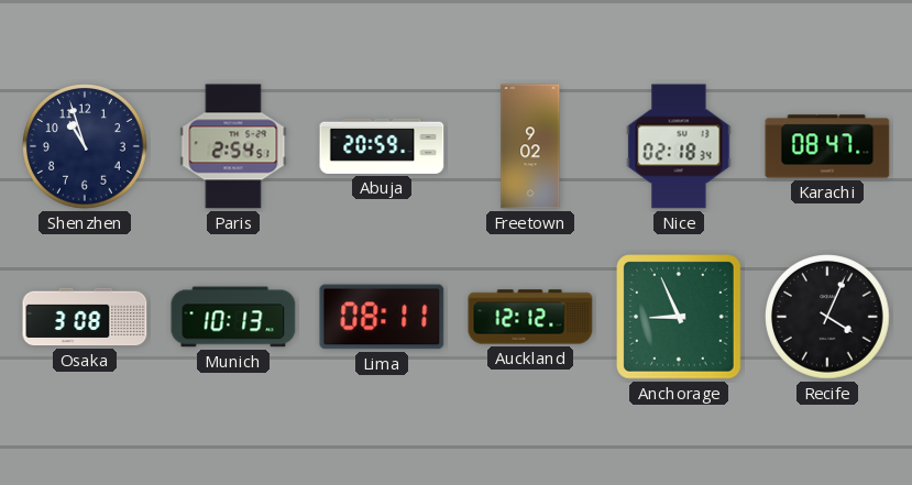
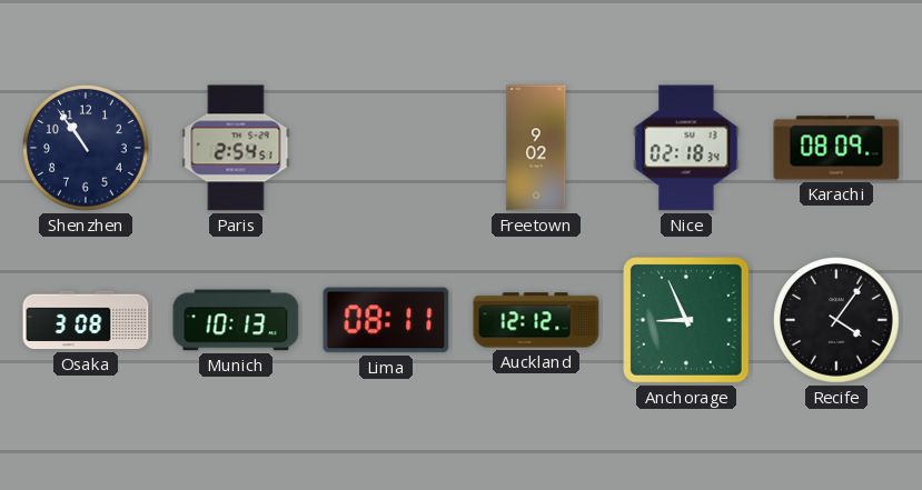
Shenzhen: 10:57 -> 10:54
Abuja: 20:59 -> none
Karachi: 08:47 -> 08:09
Recife: 4:04 -> 4:06
